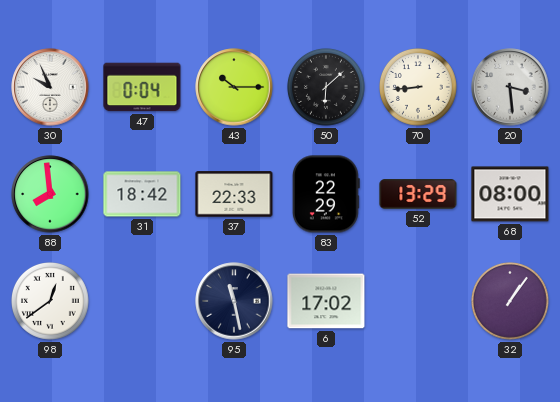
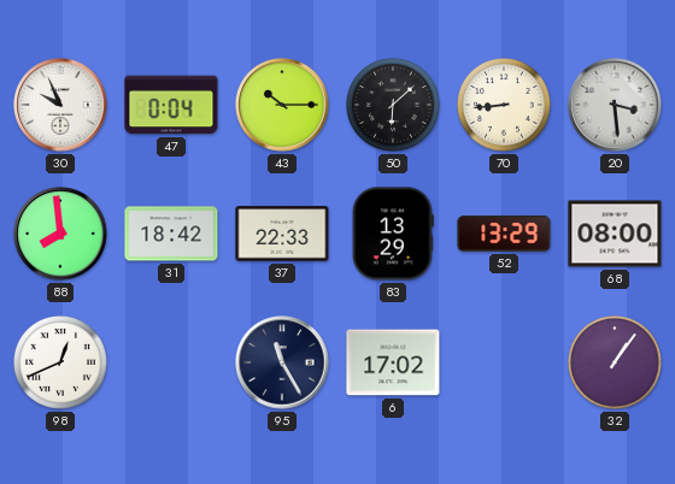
83: 22:29 -> 13:29
98: 12:39 -> 12:41
95: 11:28 -> 11:25
